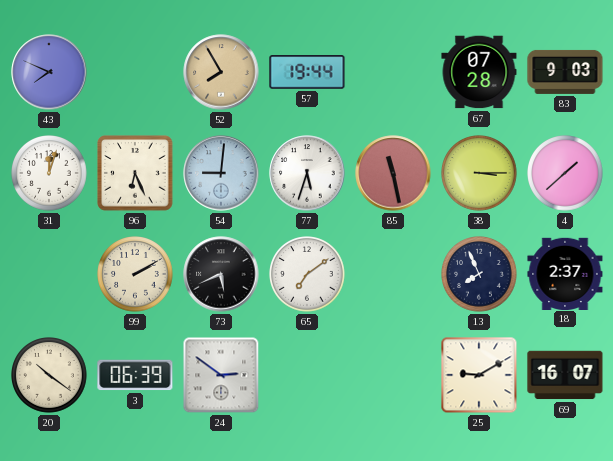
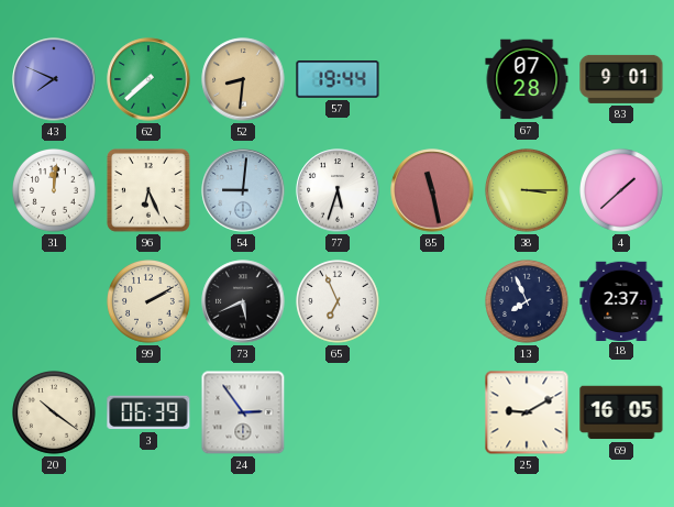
62: none -> 7:38
52: 7:55 -> 8:31
83: 9:03 -> 9:01
31: 12:03 -> 12:01
65: 7:09 -> 6:56
24: 2:51 -> 2:54
69: 16:07 -> 16:05
